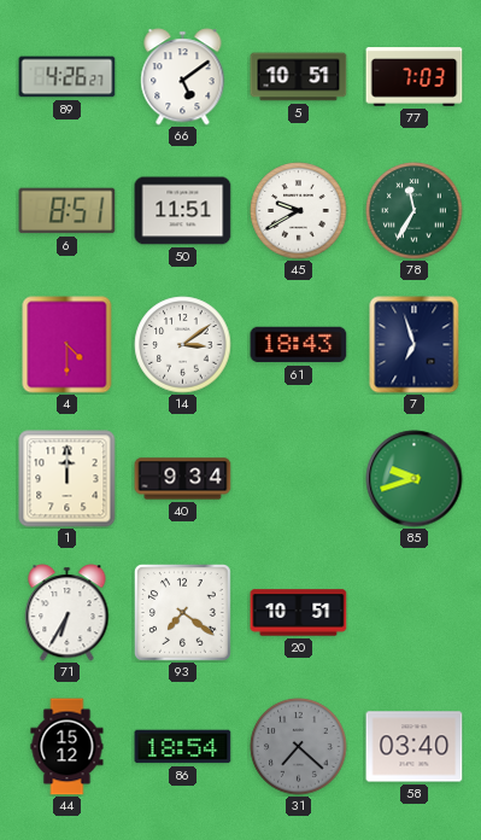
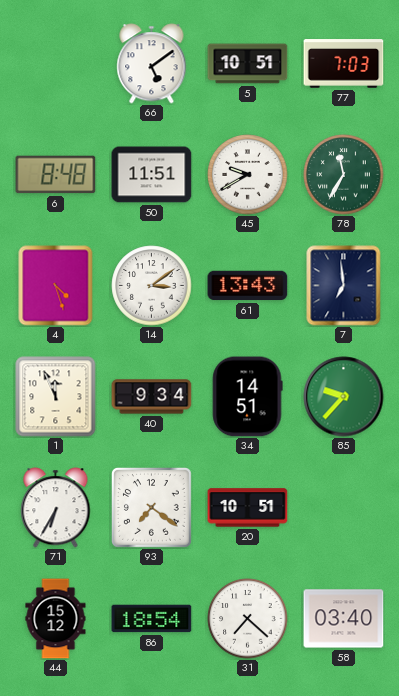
89: 4:26 -> none
6: 8:51 -> 8:48
4: 4:30 -> 4:27
61: 18:43 -> 13:43
7: 6:57 -> 6:59
1: 12:00 -> 11:56
34: none -> 14:51
85: 9:42 -> 9:37
31 dial: grey -> white
